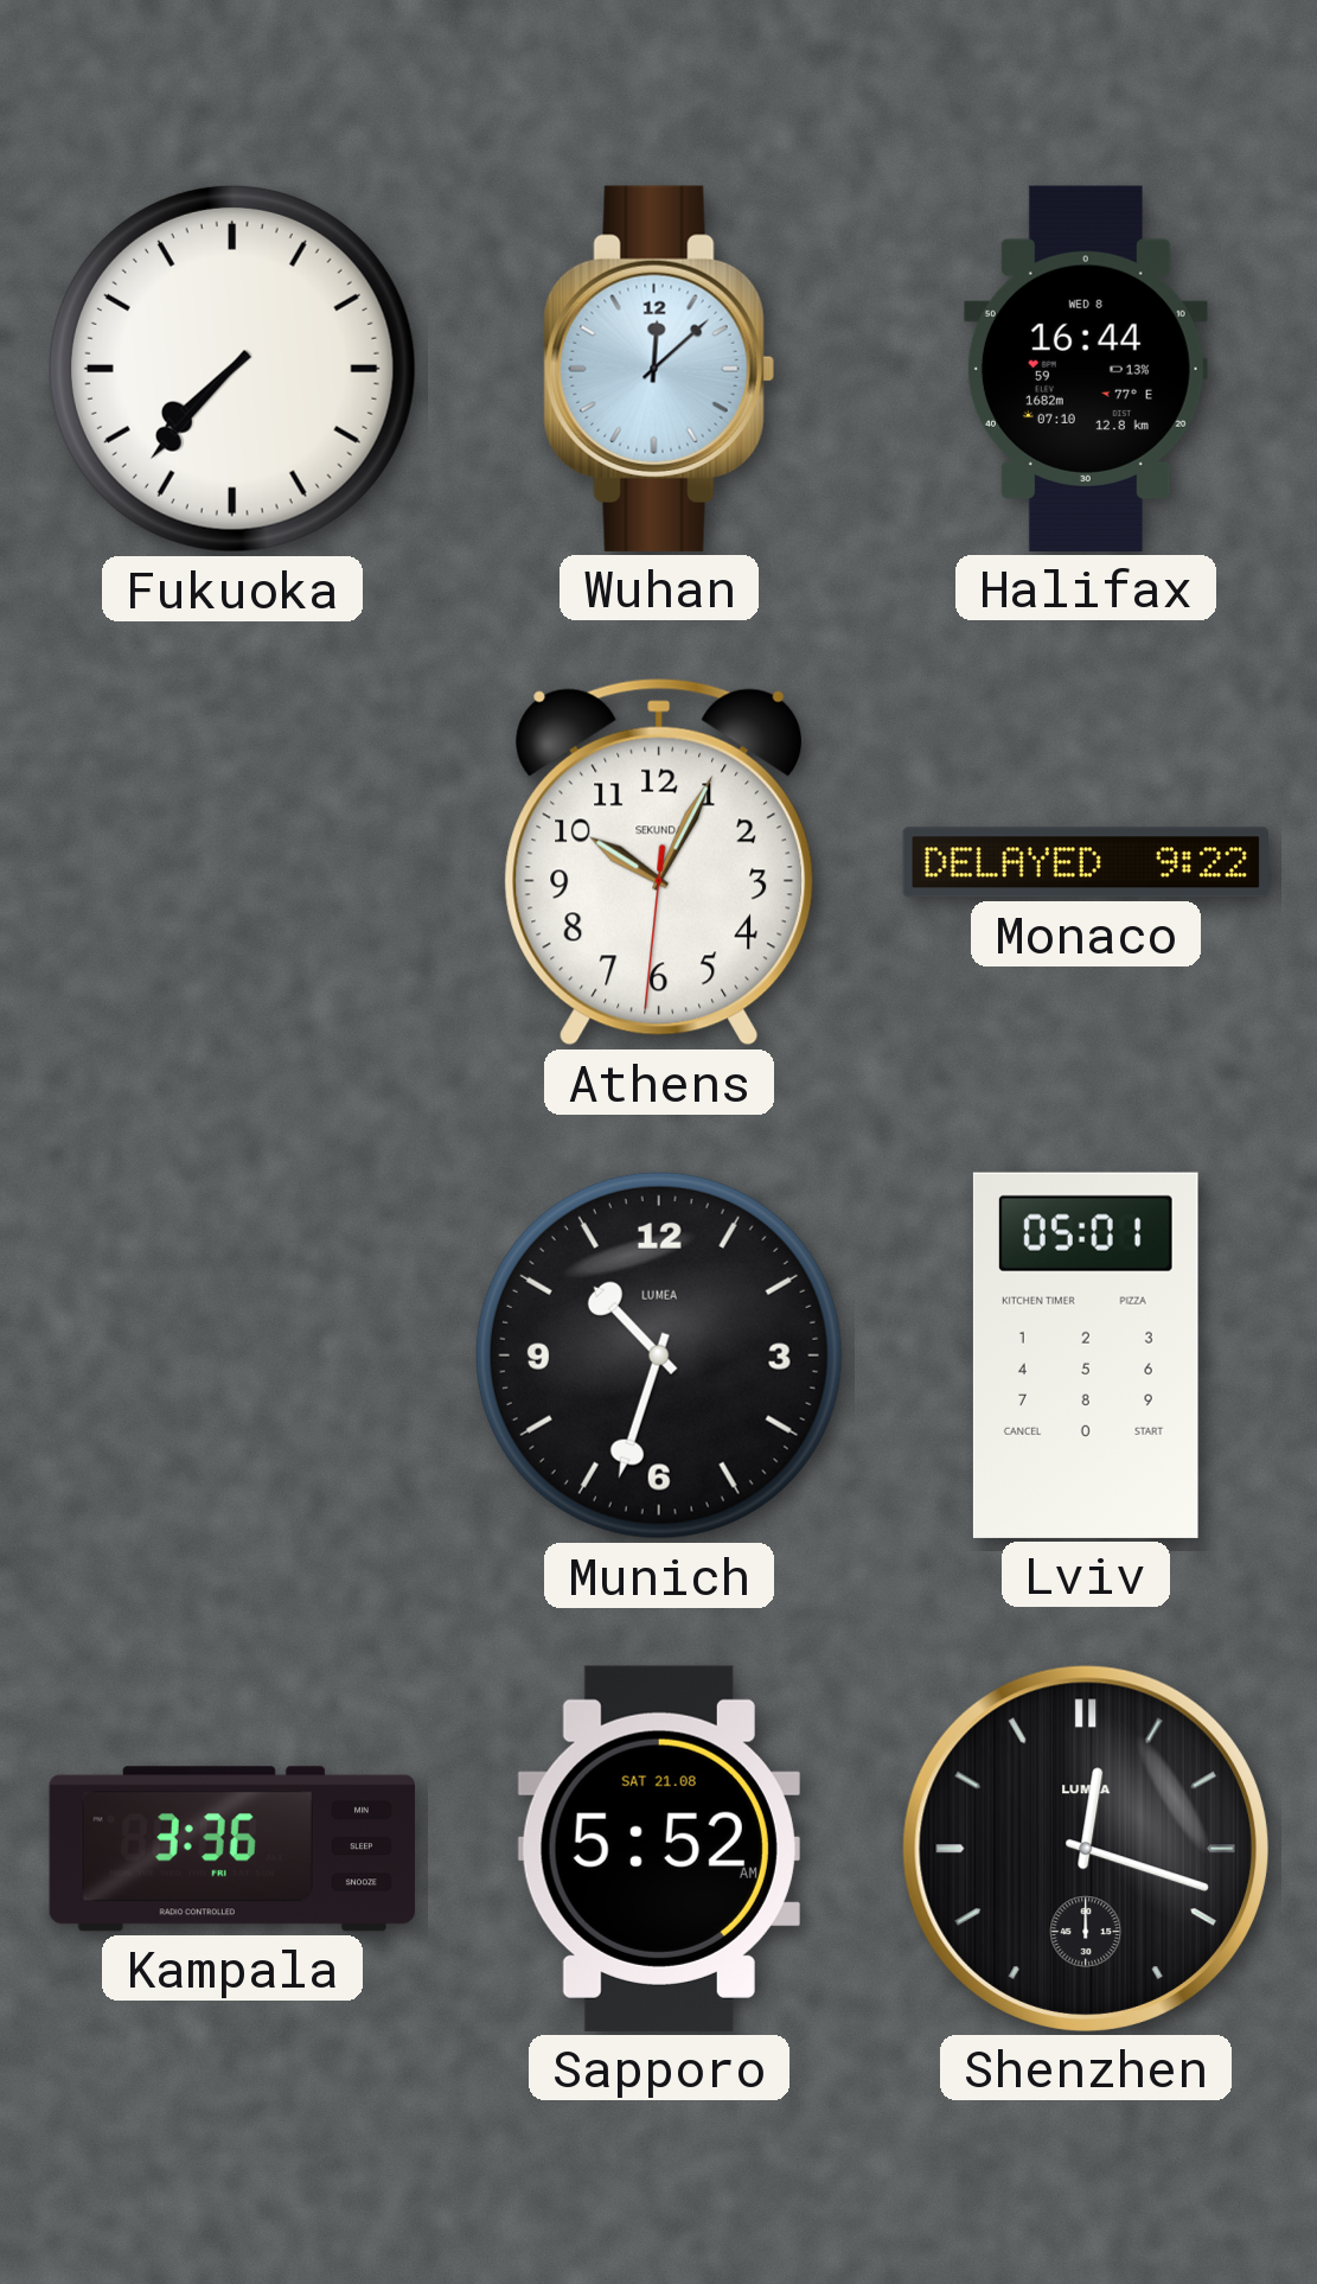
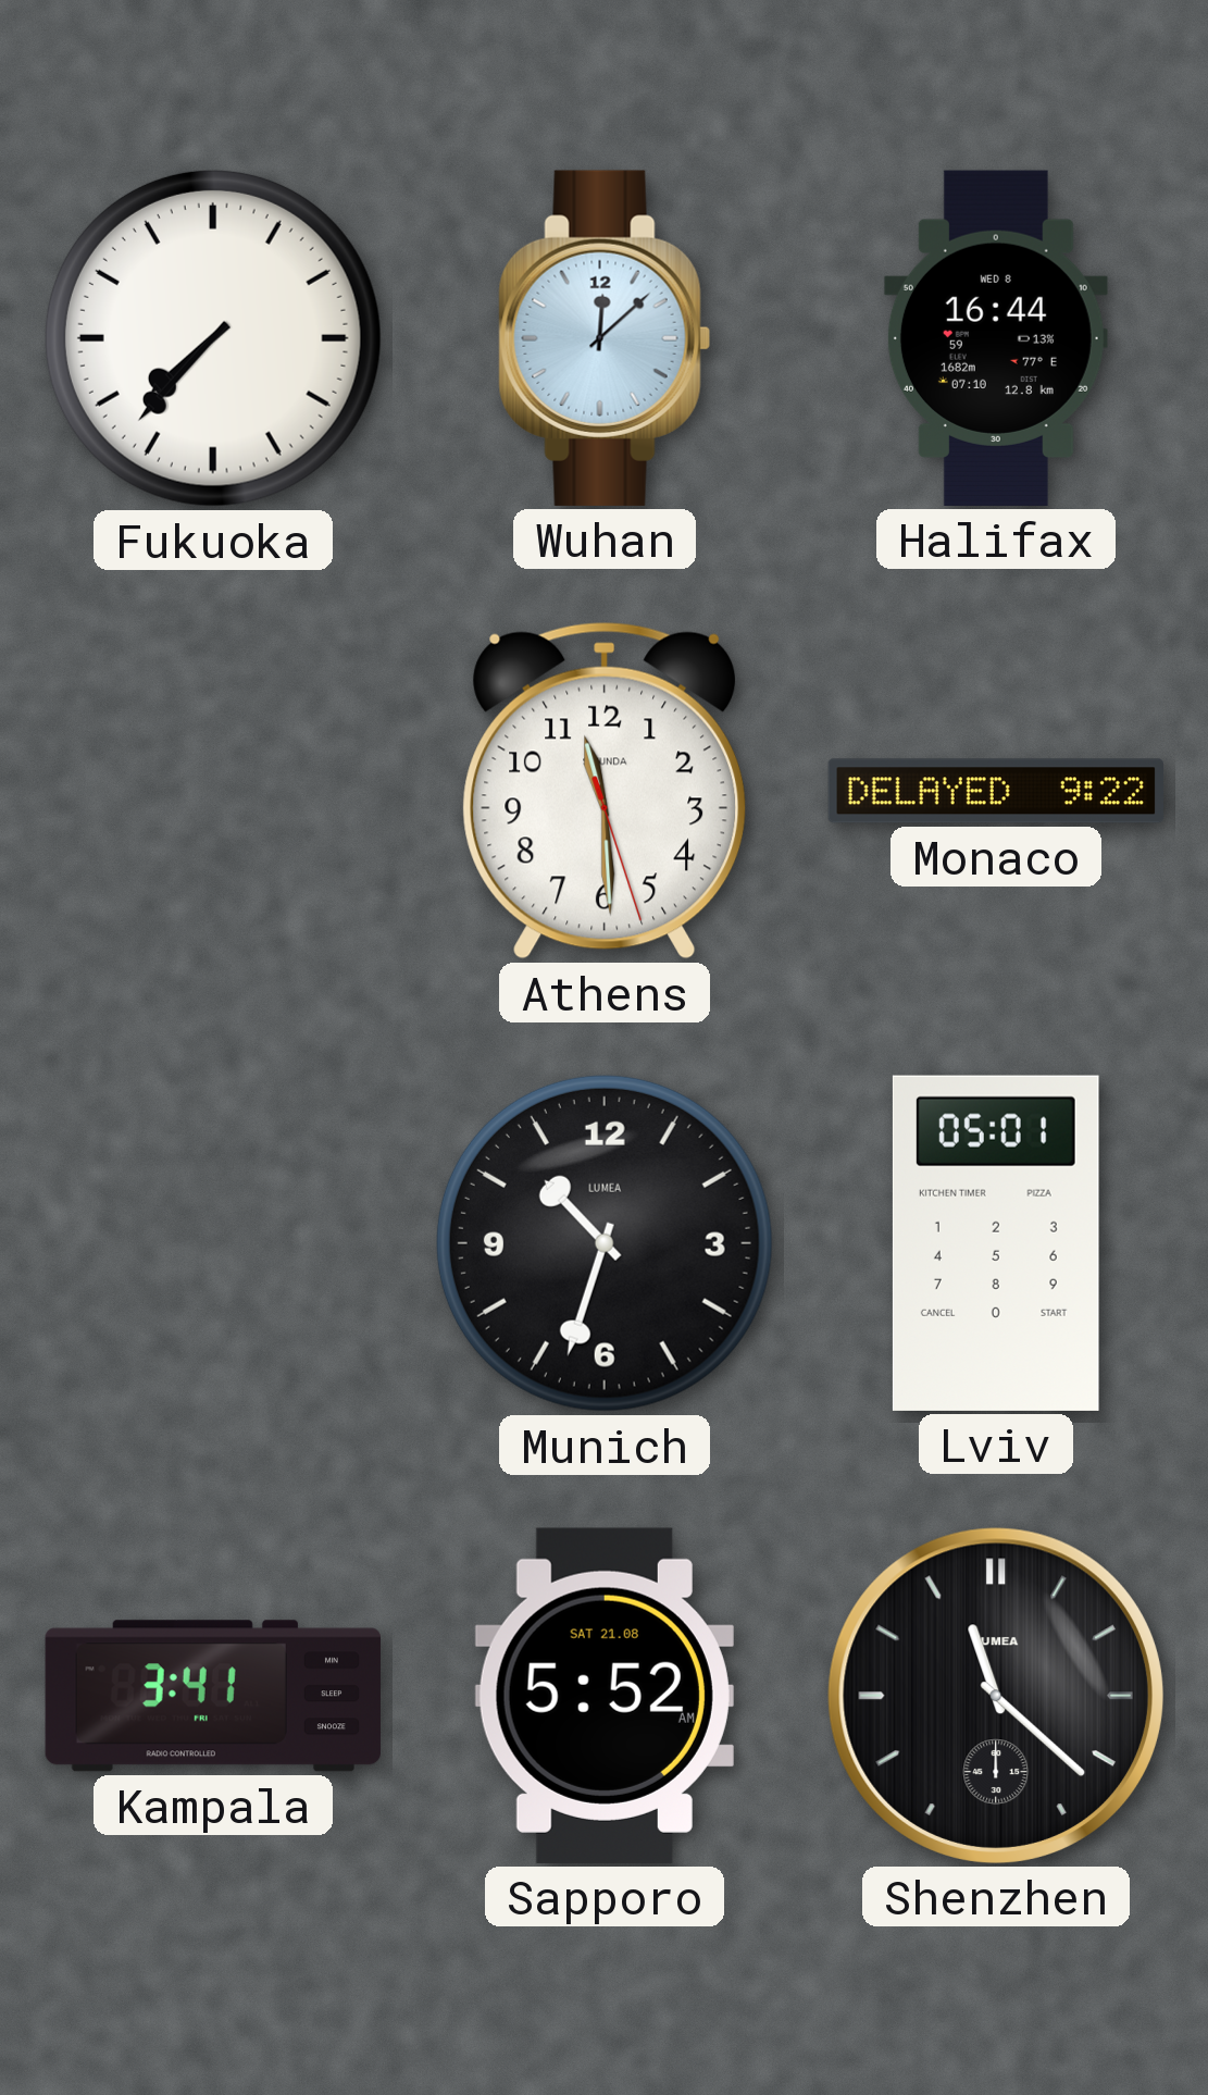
Athens: 10:04 -> 11:29
Kampala: 3:36 -> 3:41
Shenzhen: 12:18 -> 11:22
